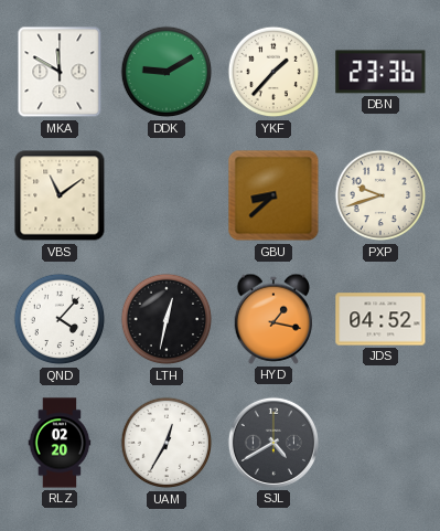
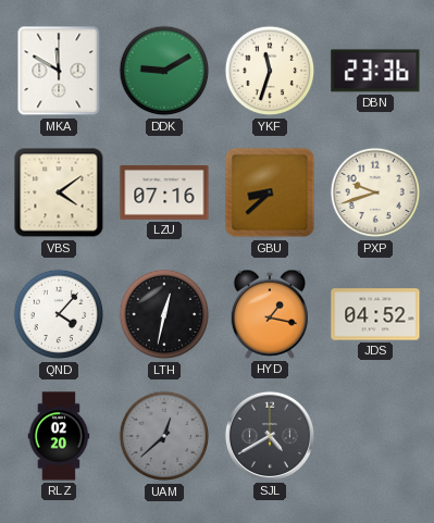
YKF: 1:37 -> 11:33
VBS: 11:09 -> 4:09
LZU: none -> 07:16
UAM: 12:35 -> 12:38
UAM dial: white -> grey
